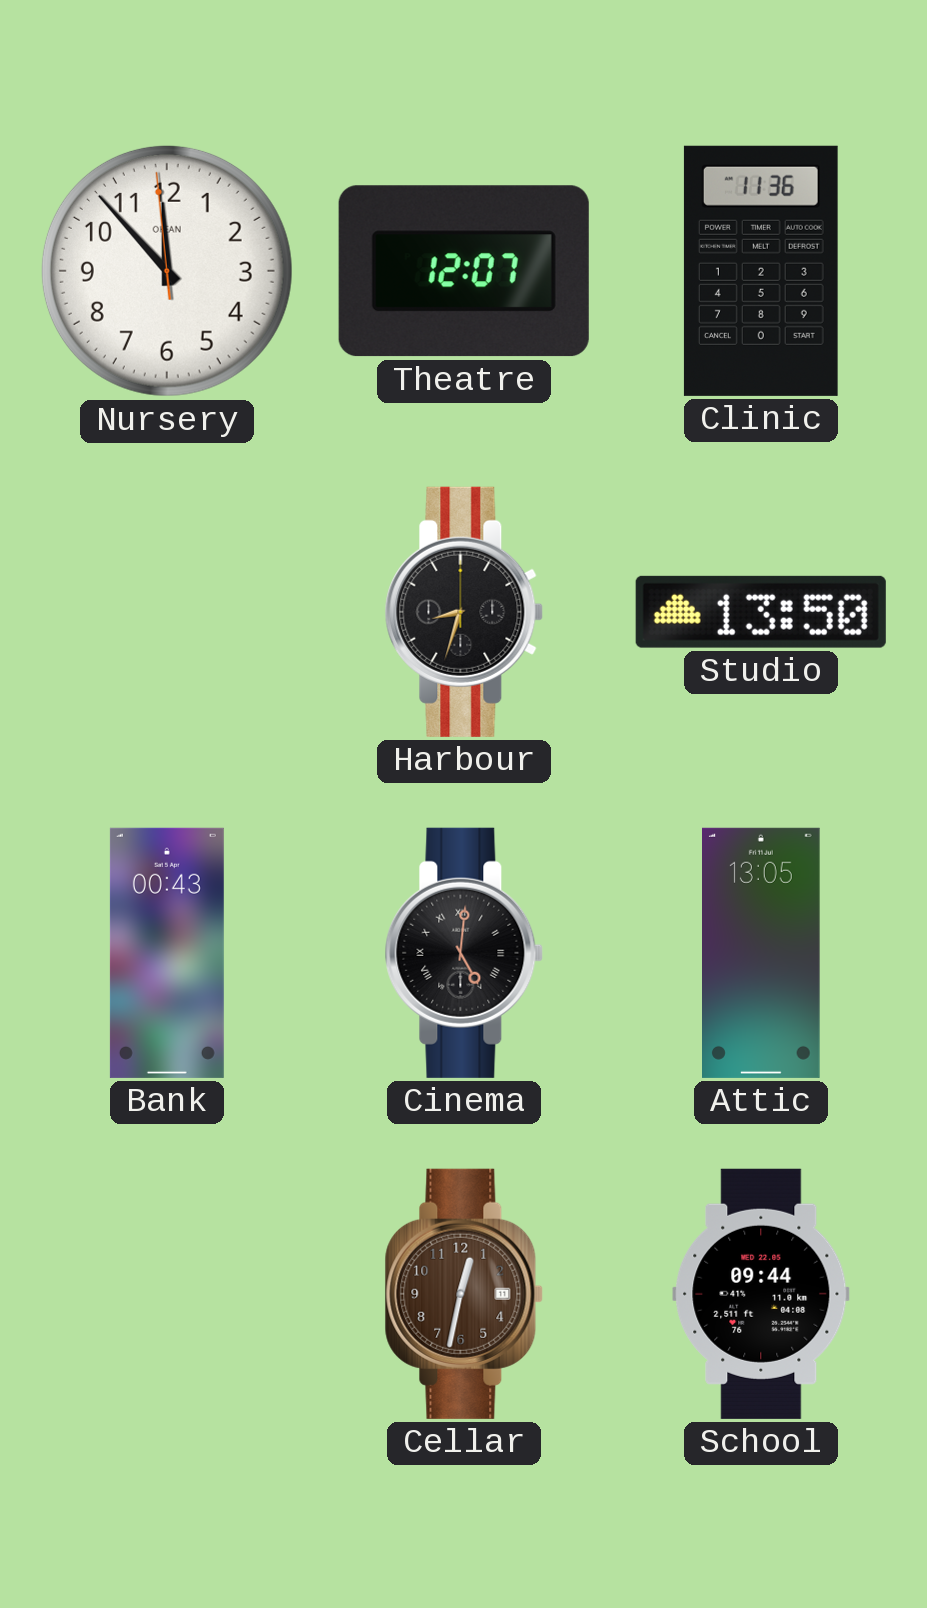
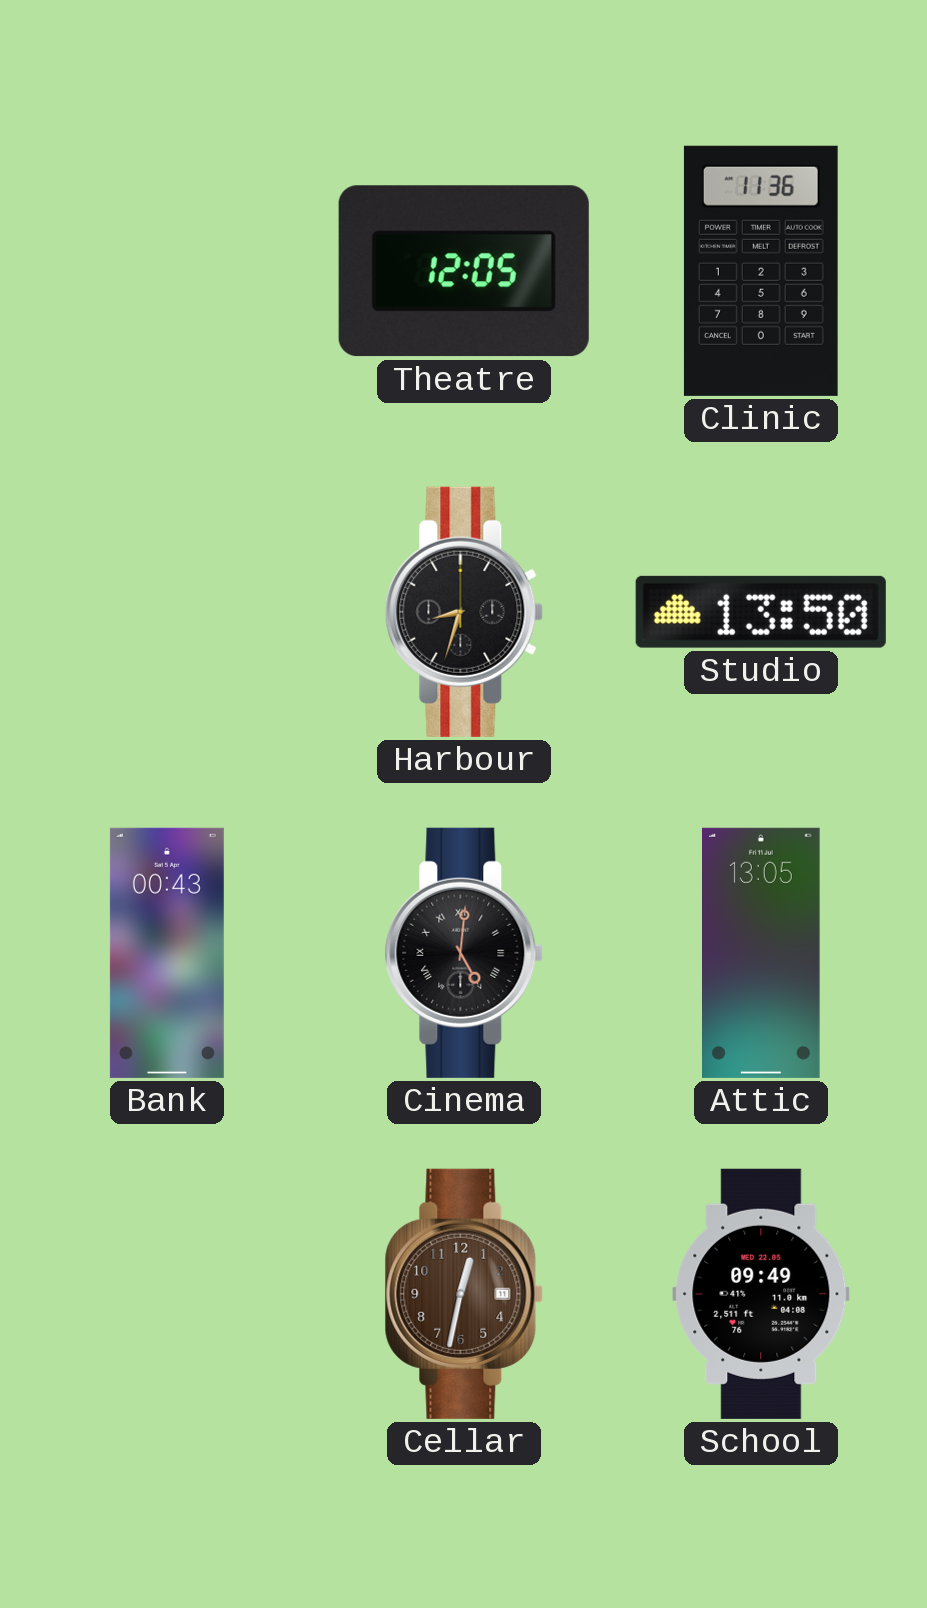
Nursery: 11:52 -> none
Theatre: 12:07 -> 12:05
School: 09:44 -> 09:49
